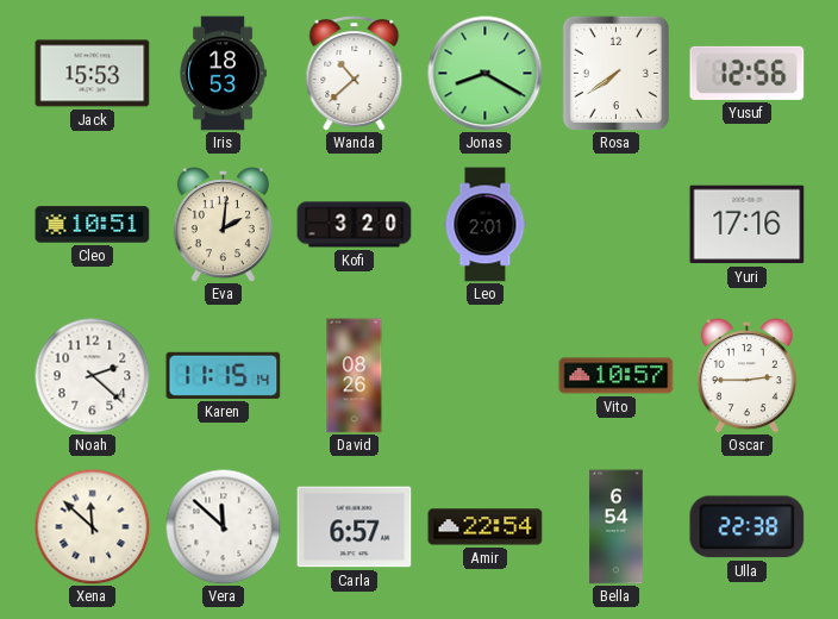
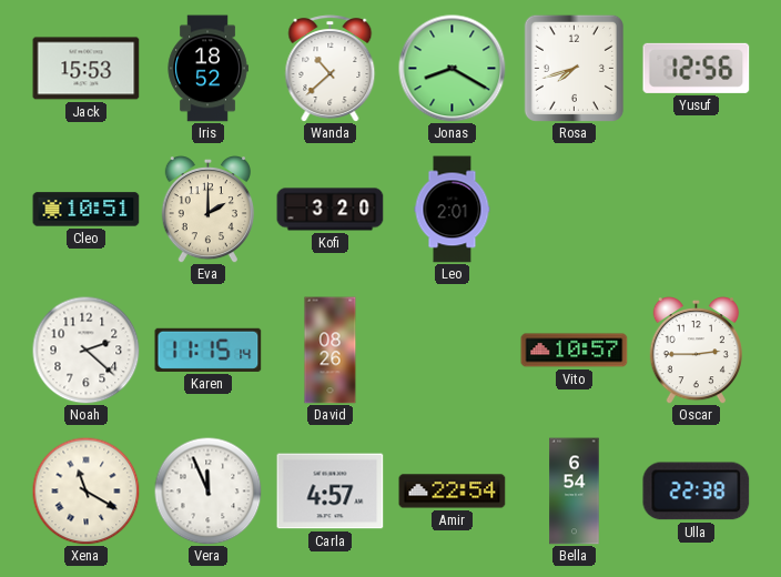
Iris: 18:53 -> 18:52
Rosa: 7:39 -> 7:42
Eva: 2:01 -> 2:00
Yuri: 17:16 -> none
Xena: 11:52 -> 11:20
Vera: 11:52 -> 11:56
Carla: 6:57 -> 4:57
